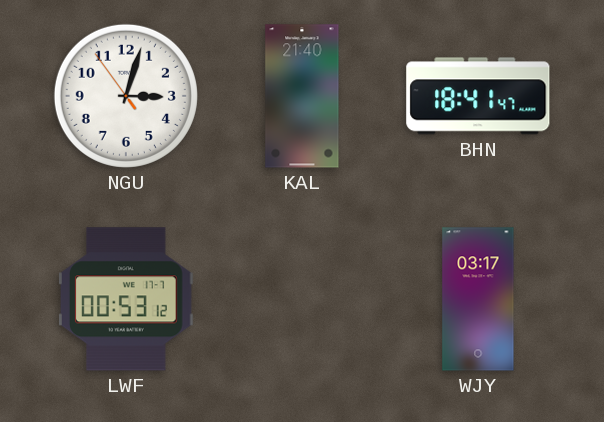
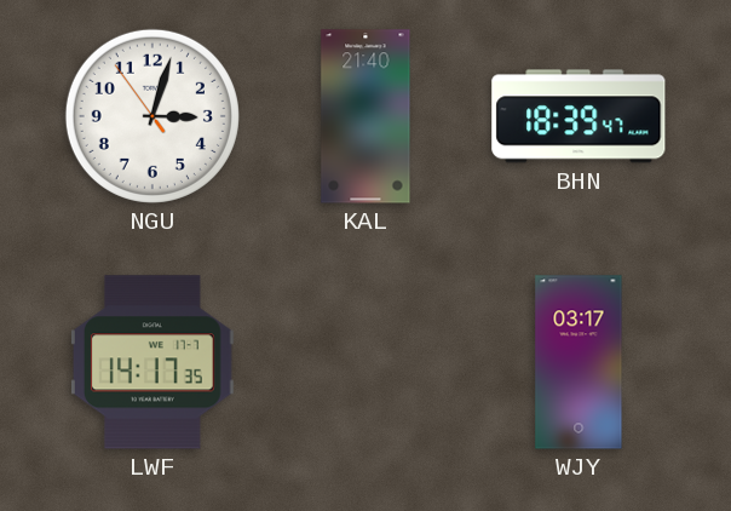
BHN: 18:41 -> 18:39
LWF: 00:53 -> 14:17
